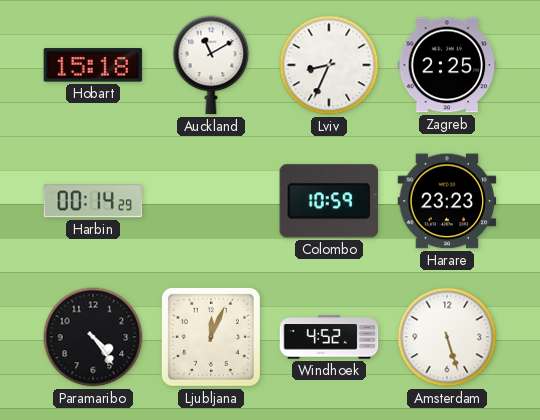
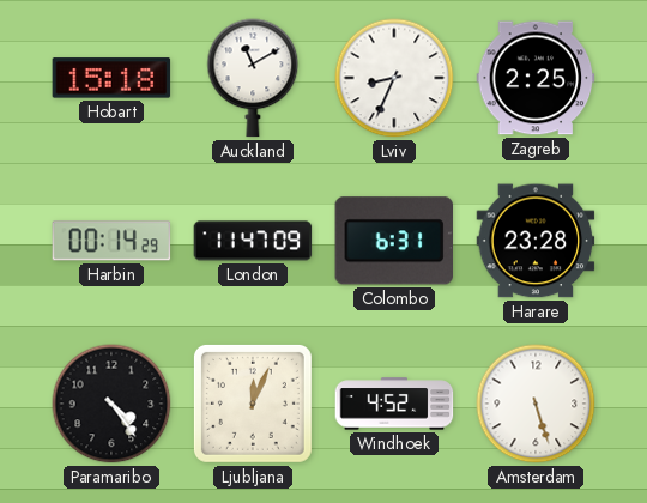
London: none -> 11:47
Colombo: 10:59 -> 6:31
Harare: 23:23 -> 23:28
